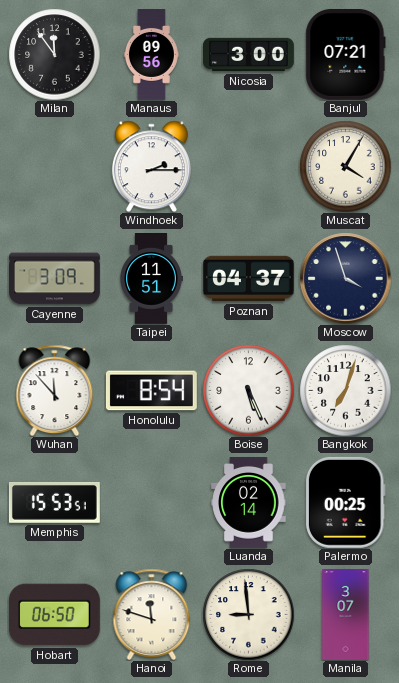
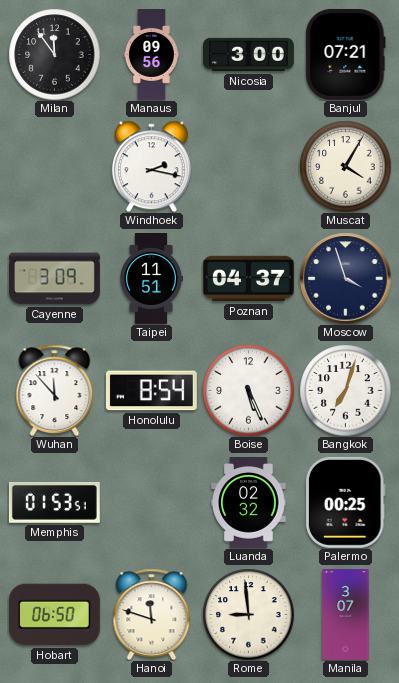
Windhoek: 2:15 -> 2:17
Memphis: 15:53 -> 01:53
Luanda: 02:14 -> 02:32
